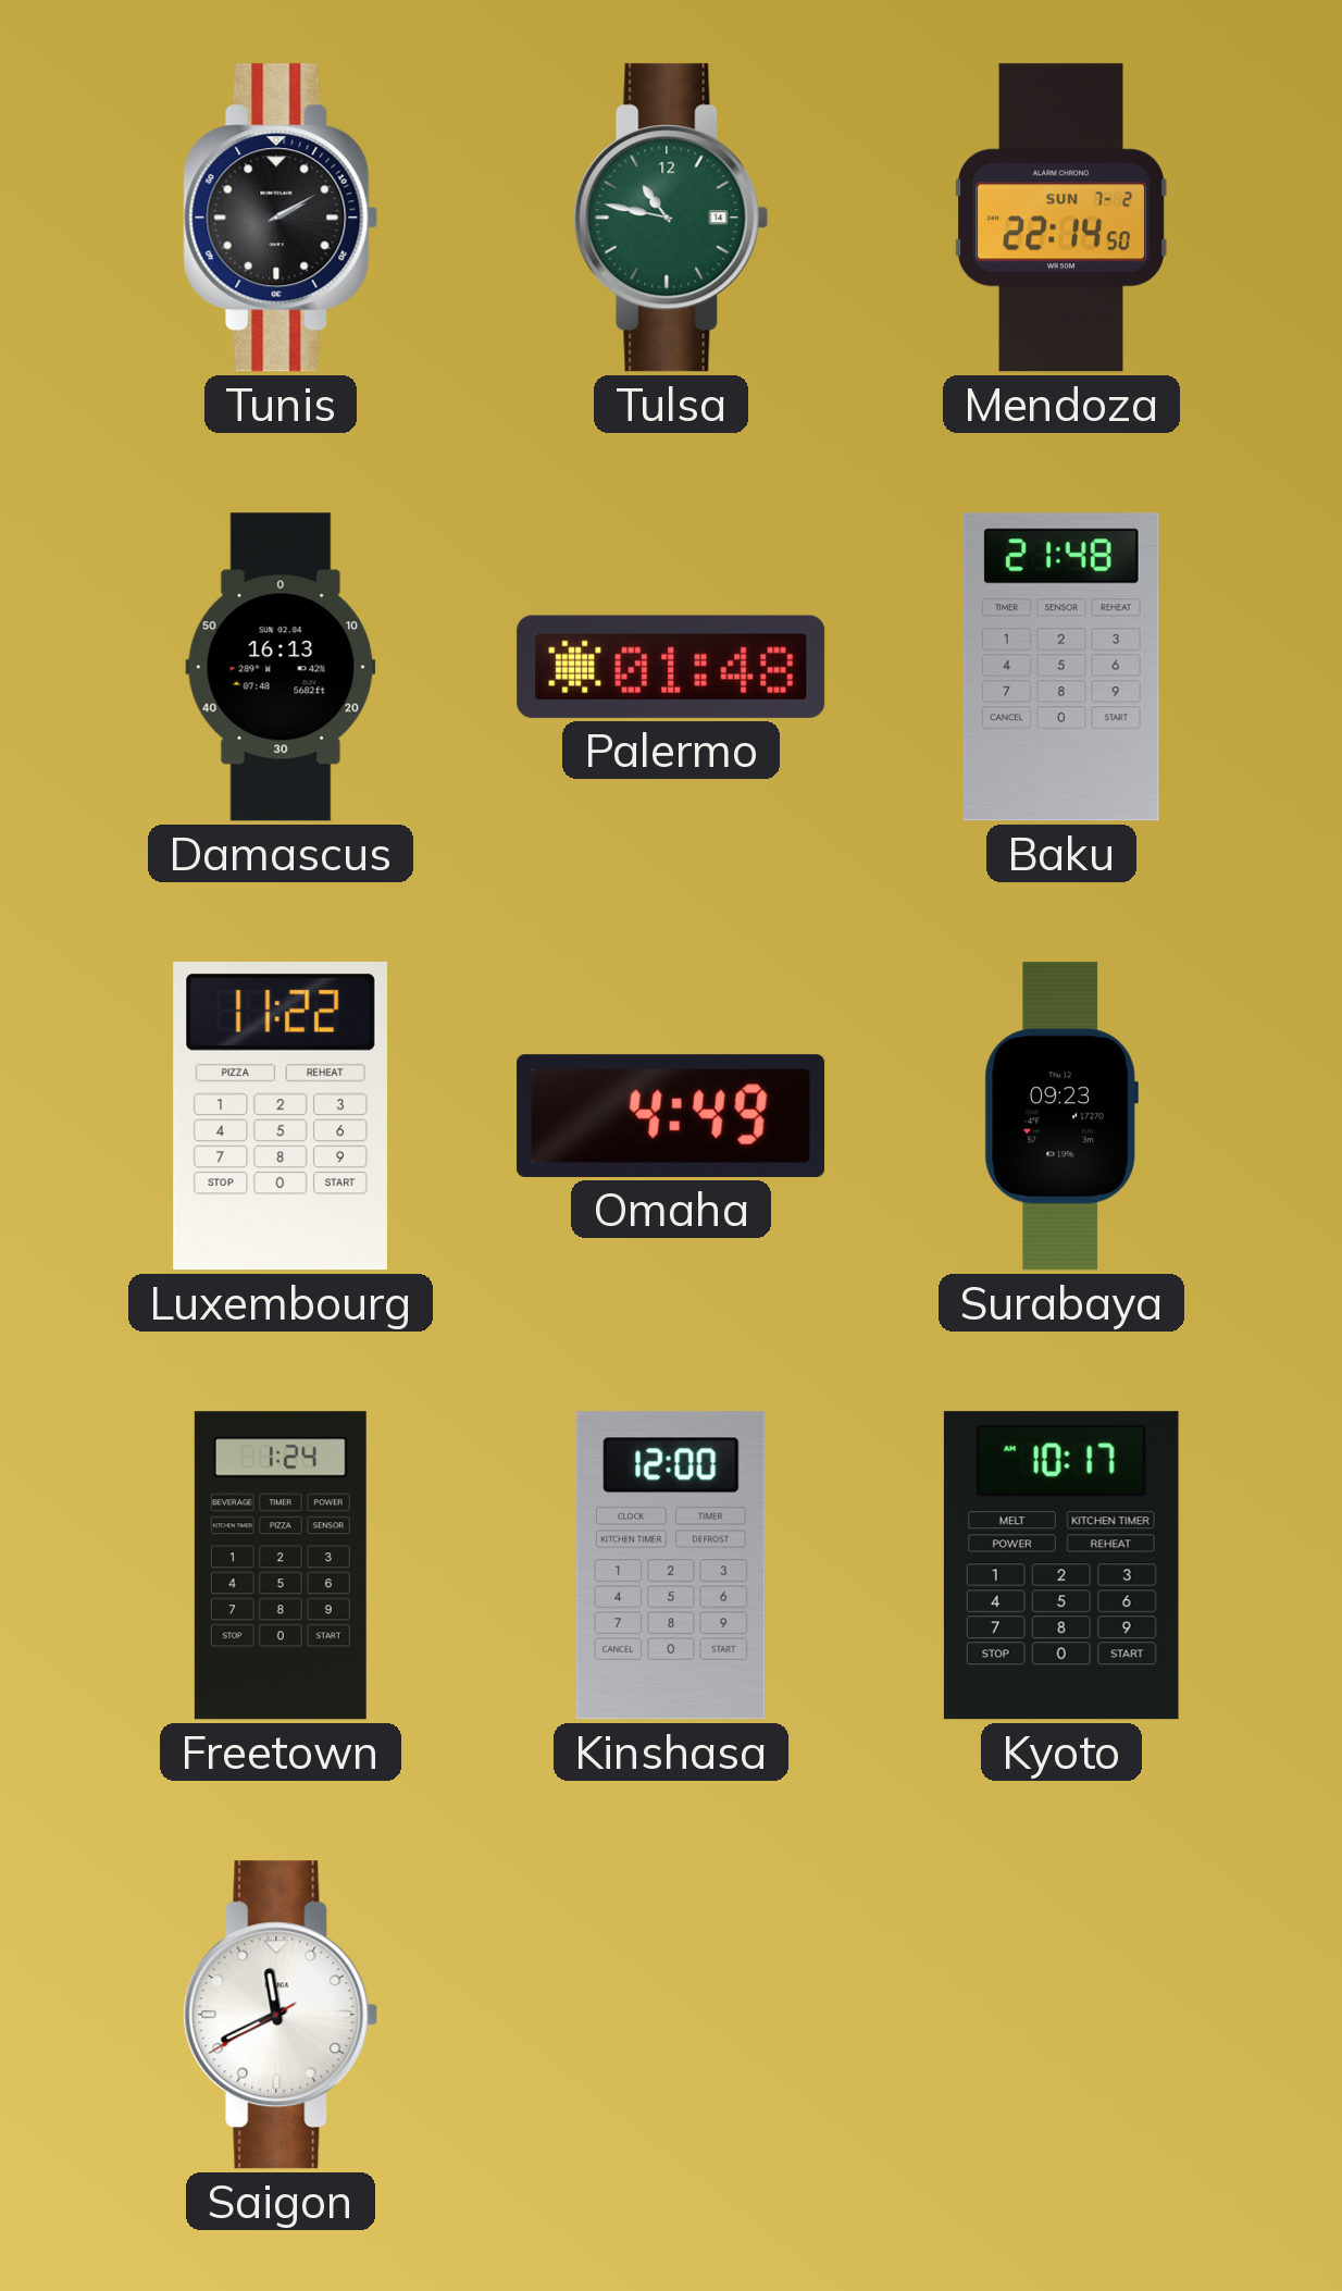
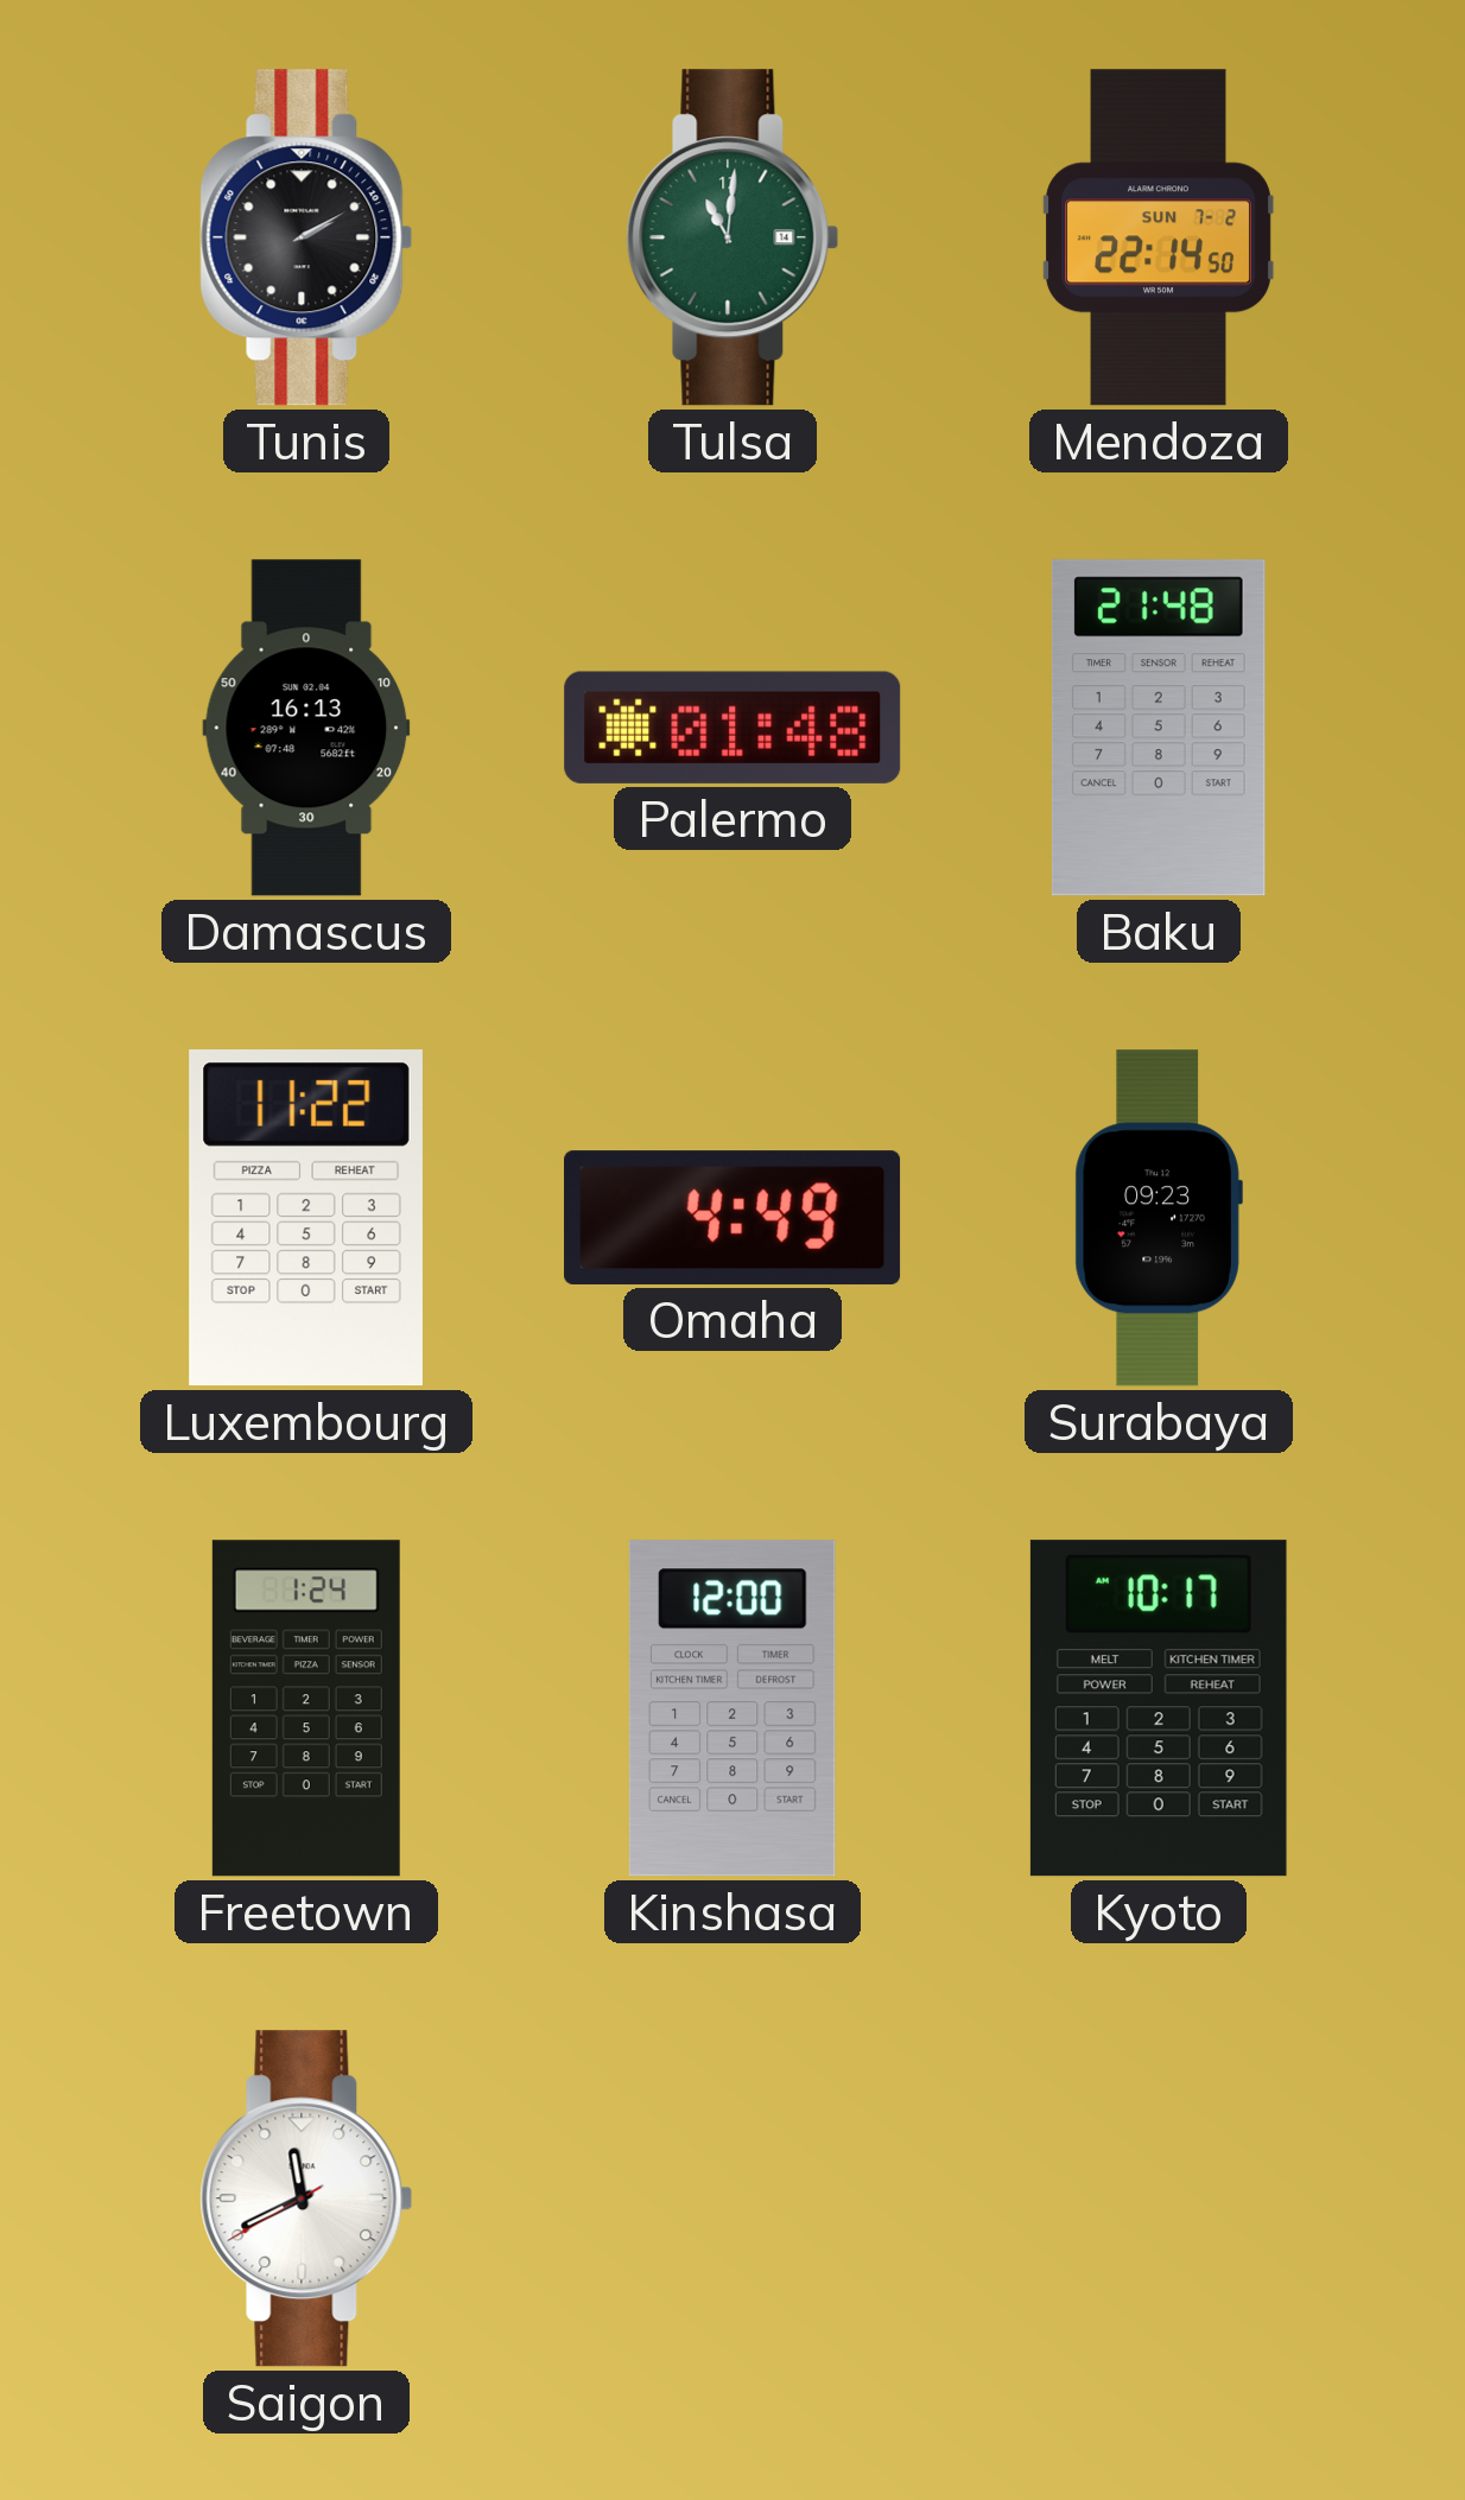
Tulsa: 10:47 -> 11:01
